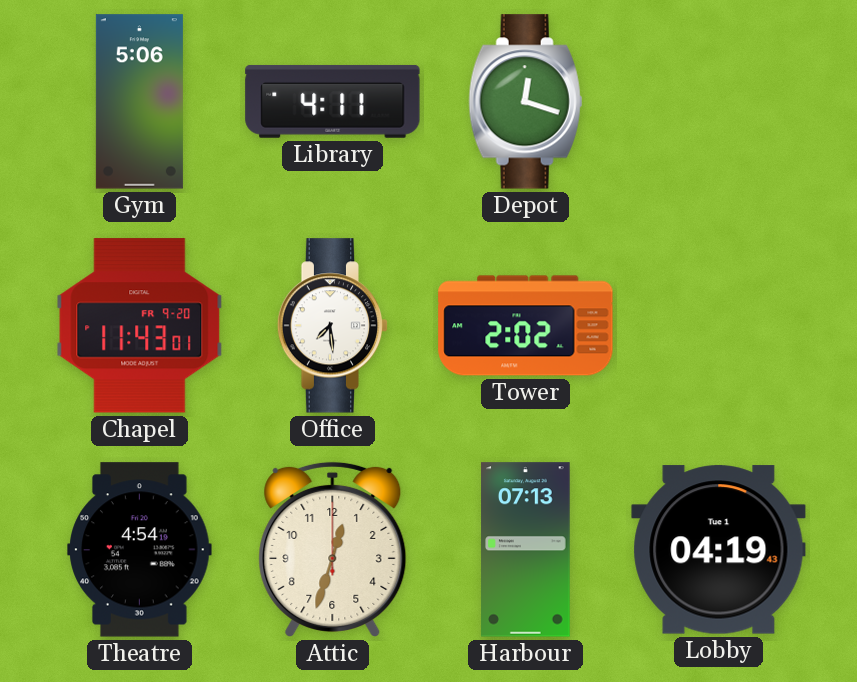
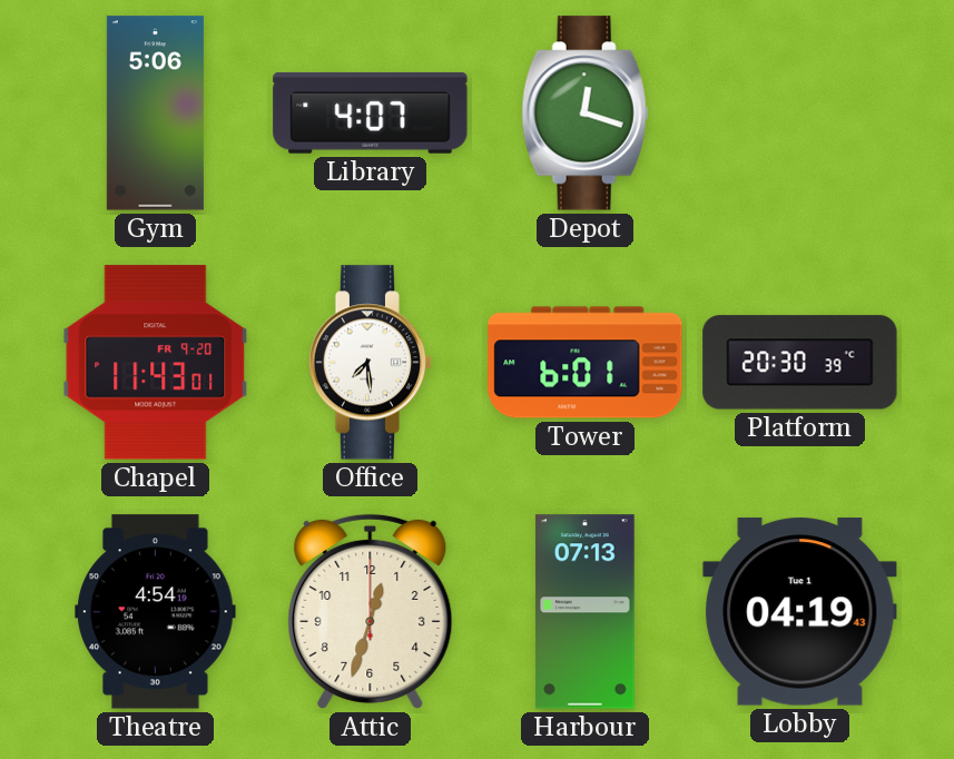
Library: 4:11 -> 4:07
Tower: 2:02 -> 6:01
Platform: none -> 20:30
